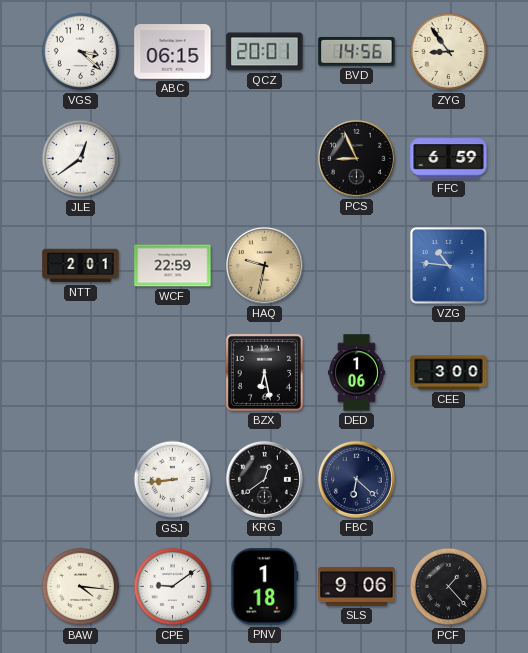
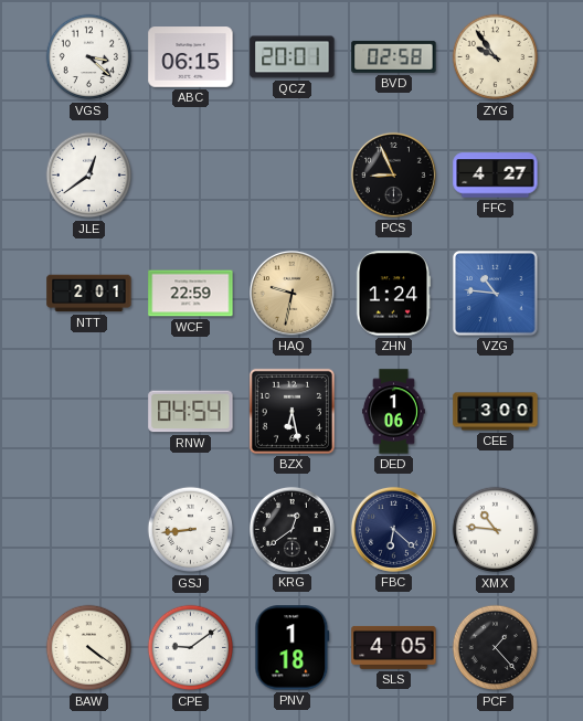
BVD: 14:56 -> 02:58
ZYG: 8:54 -> 9:54
FFC: 6:59 -> 4:27
ZHN: none -> 1:24
RNW: none -> 04:54
XMX: none -> 10:46
BAW: 4:16 -> 4:21
SLS: 9:06 -> 4:05
